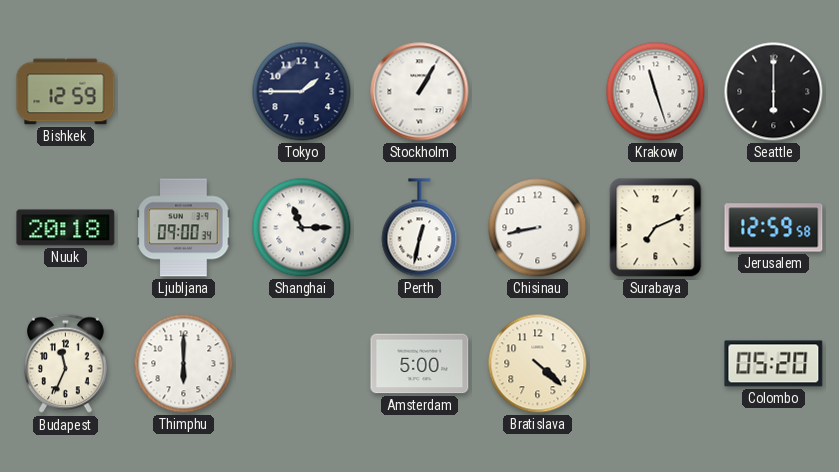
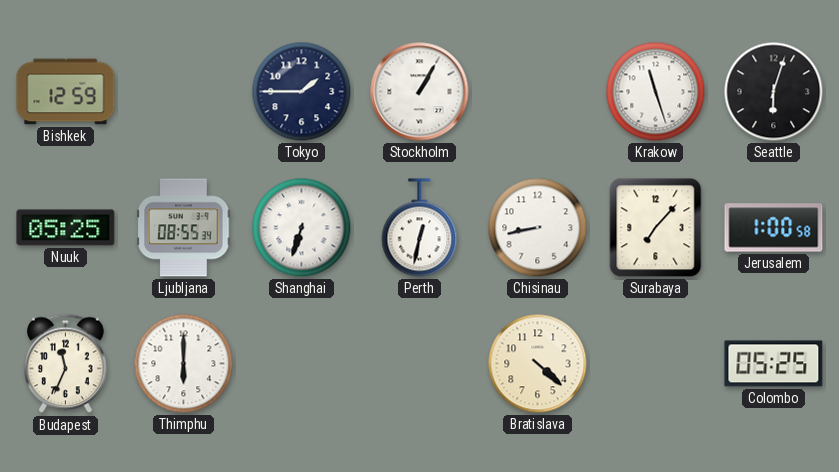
Seattle: 6:00 -> 6:03
Nuuk: 20:18 -> 05:25
Ljubljana: 09:00 -> 08:55
Shanghai: 11:15 -> 6:33
Surabaya: 7:11 -> 7:07
Jerusalem: 12:59 -> 1:00
Amsterdam: 5:00 -> none
Colombo: 05:20 -> 05:25
